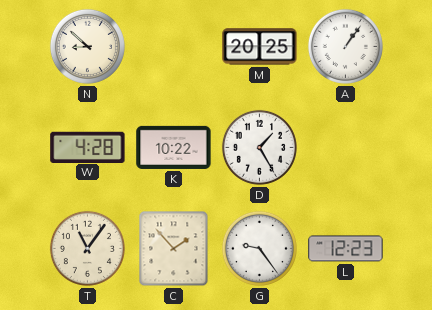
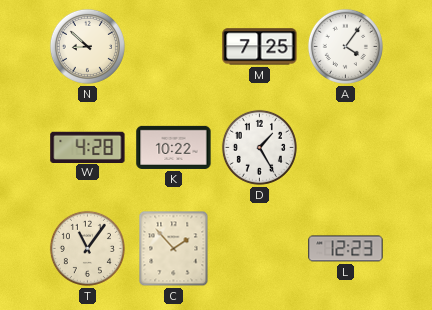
M: 20:25 -> 7:25
A: 1:06 -> 4:06
G: 9:24 -> none
